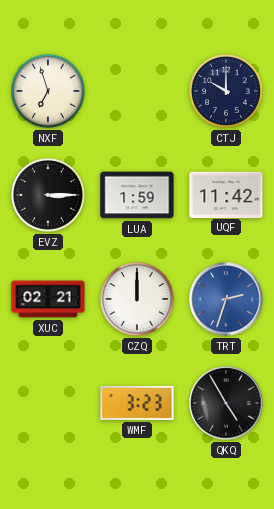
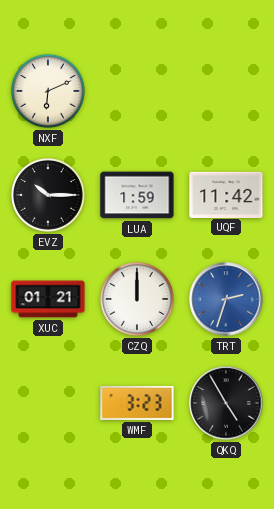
NXF: 6:57 -> 6:11
CTJ: 10:00 -> none
EVZ: 3:15 -> 10:15
XUC: 02:21 -> 01:21
